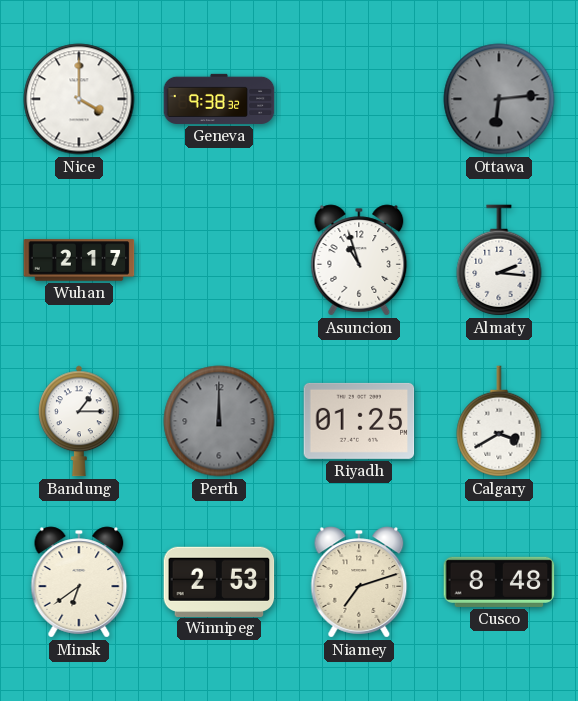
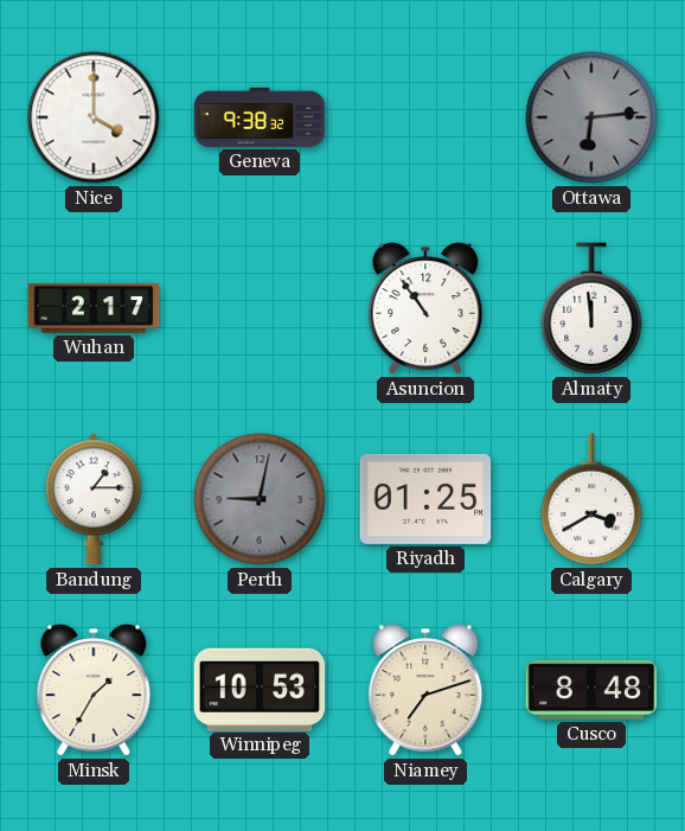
Asuncion: 10:57 -> 10:54
Almaty: 2:16 -> 11:59
Perth: 12:00 -> 9:02
Minsk: 6:39 -> 1:35
Winnipeg: 2:53 -> 10:53
